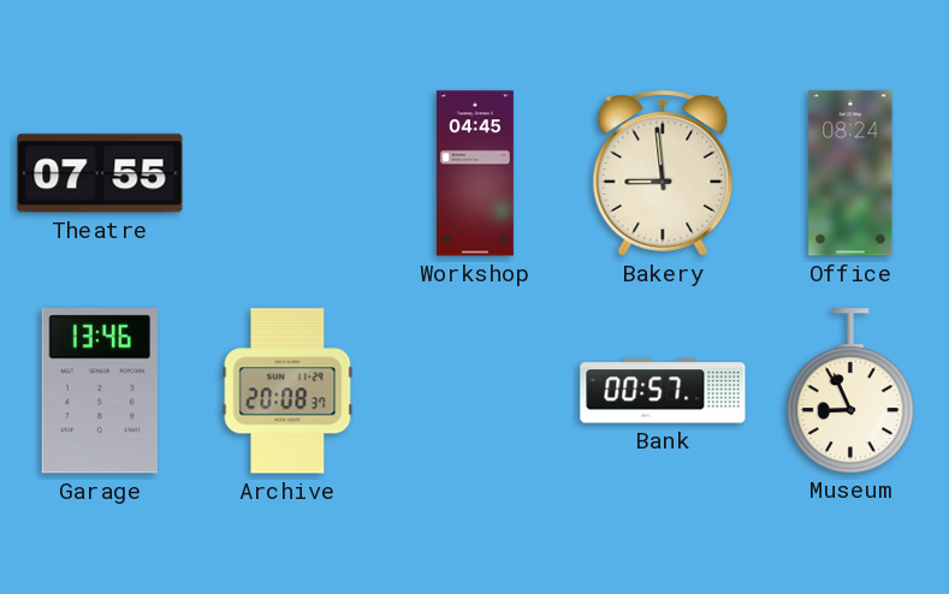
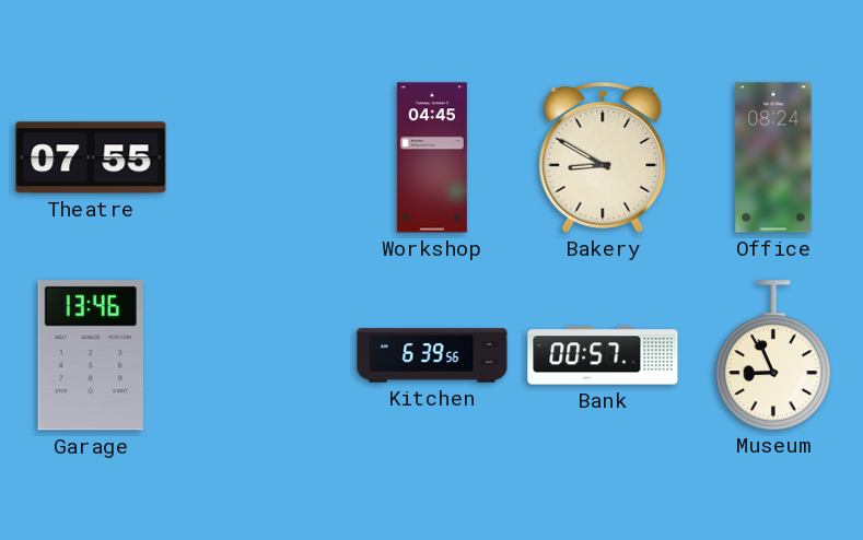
Bakery: 8:59 -> 8:50
Archive: 20:08 -> none
Kitchen: none -> 6:39
